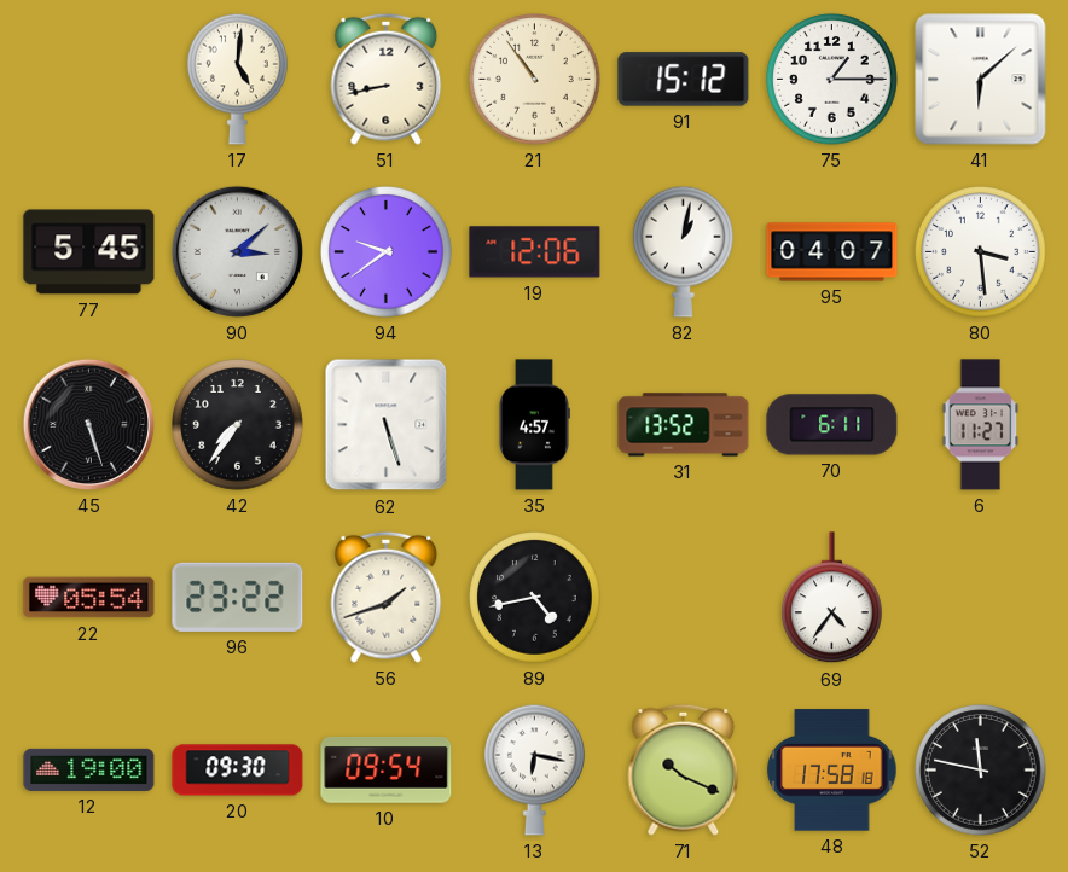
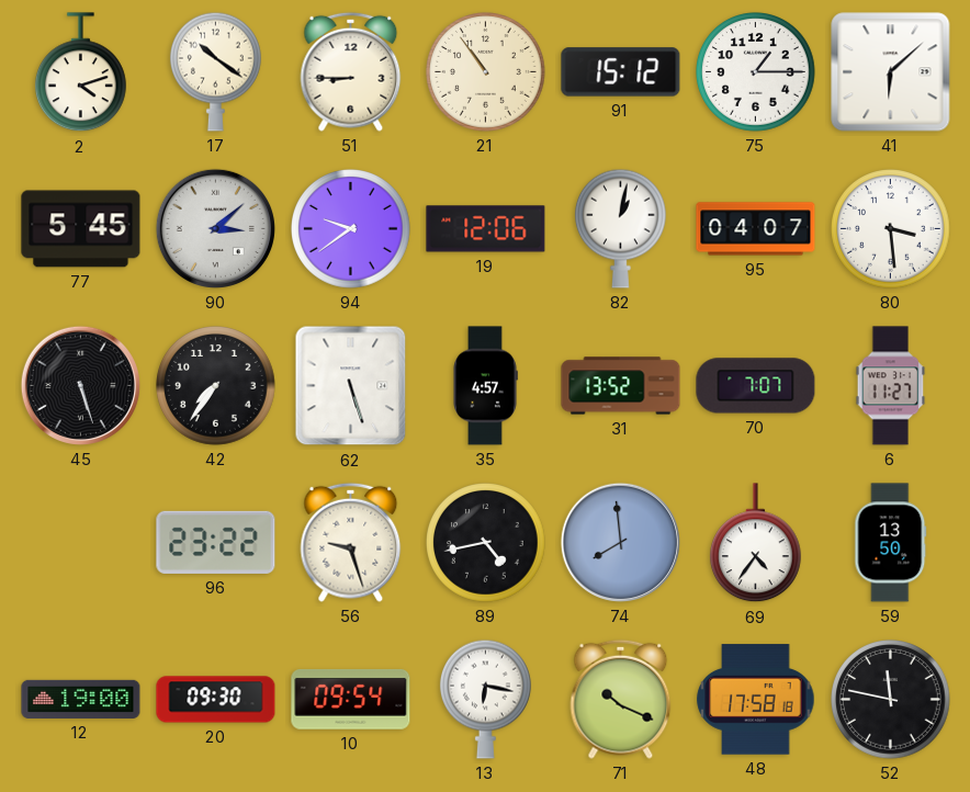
2: none -> 4:12
17: 5:01 -> 10:21
51: 8:43 -> 8:45
70: 6:11 -> 7:07
22: 05:54 -> none
56: 1:42 -> 9:27
74: none -> 7:59
59: none -> 13:50
